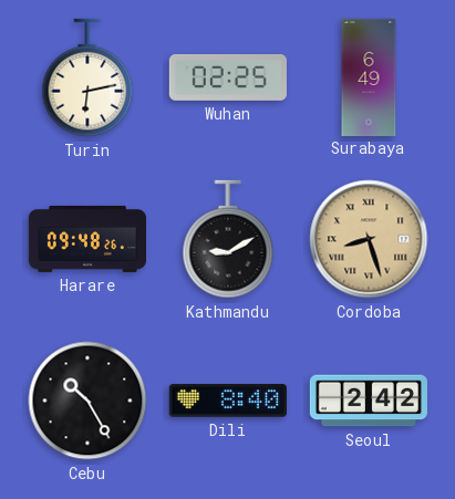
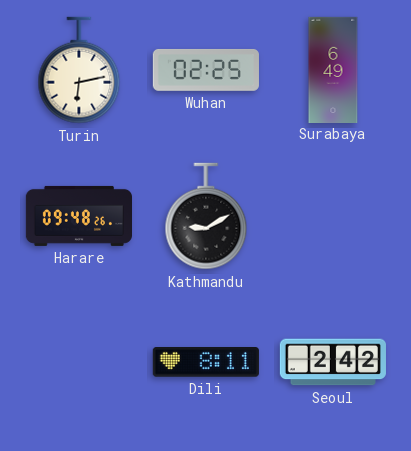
Cordoba: 8:27 -> none
Cebu: 10:25 -> none
Dili: 8:40 -> 8:11
